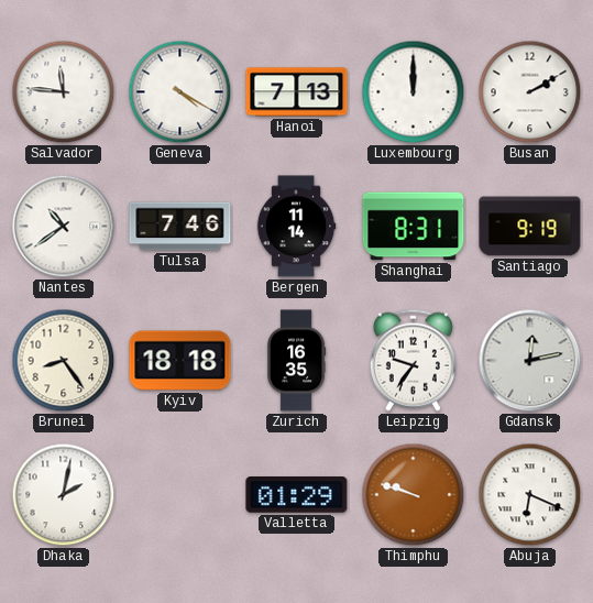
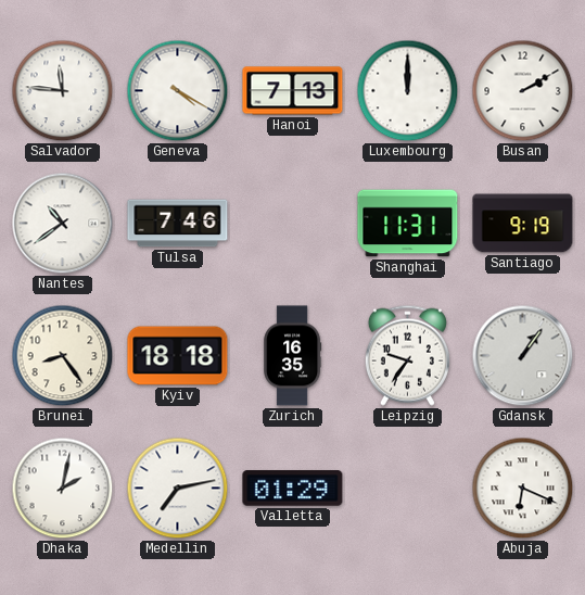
Bergen: 11:14 -> none
Shanghai: 8:31 -> 11:31
Gdansk: 12:13 -> 1:06
Medellin: none -> 7:13
Thimphu: 9:48 -> none
